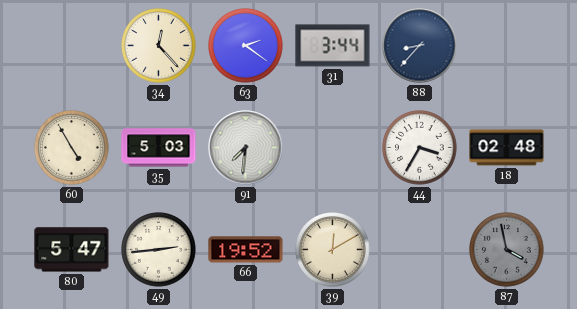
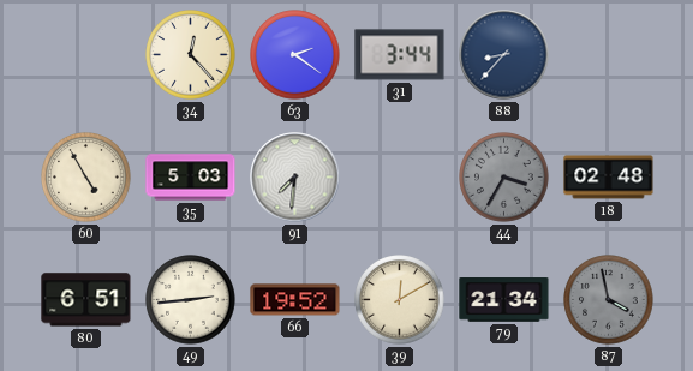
44 dial: white -> grey
80: 5:47 -> 6:51
79: none -> 21:34
